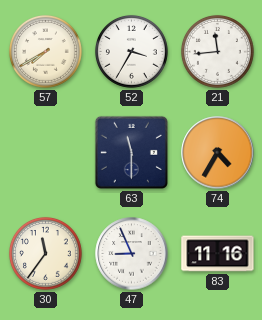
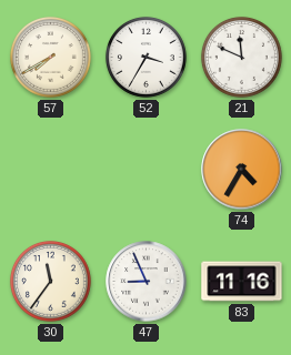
21: 11:44 -> 11:49
63: 11:30 -> none
